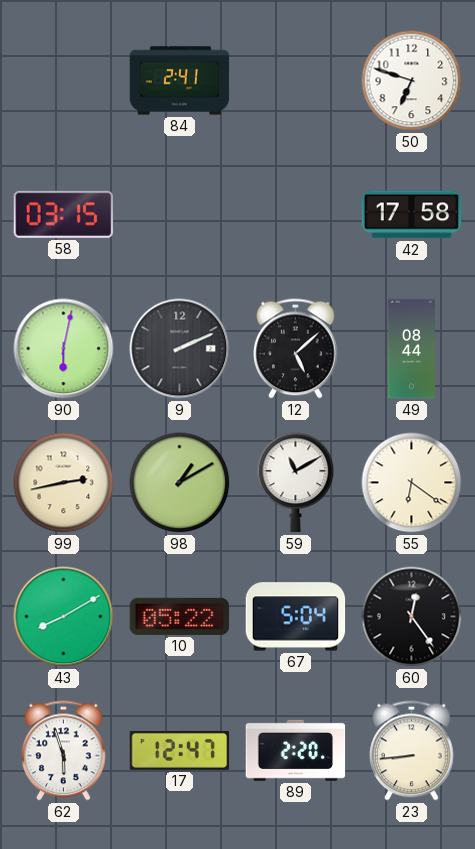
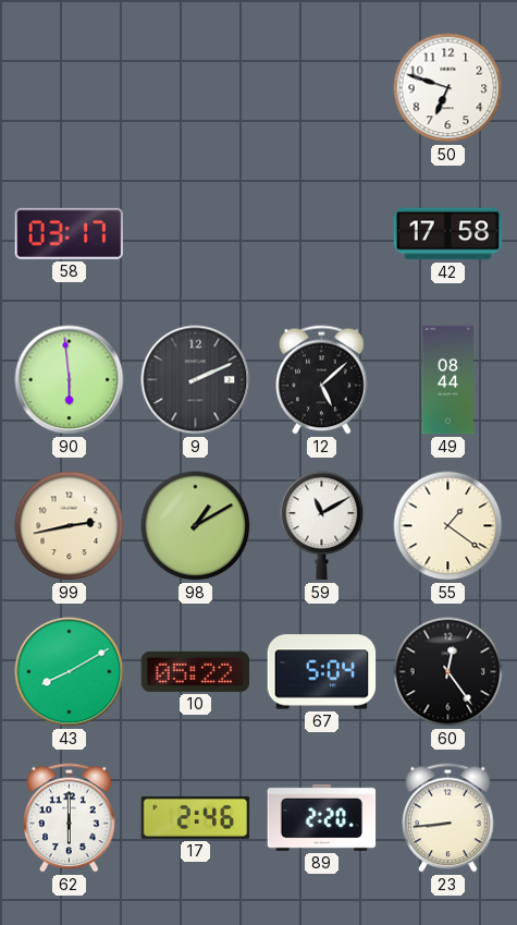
84: 2:41 -> none
58: 03:15 -> 03:17
90: 6:02 -> 5:59
55: 6:21 -> 1:21
62: 5:57 -> 6:00
17: 12:47 -> 2:46
